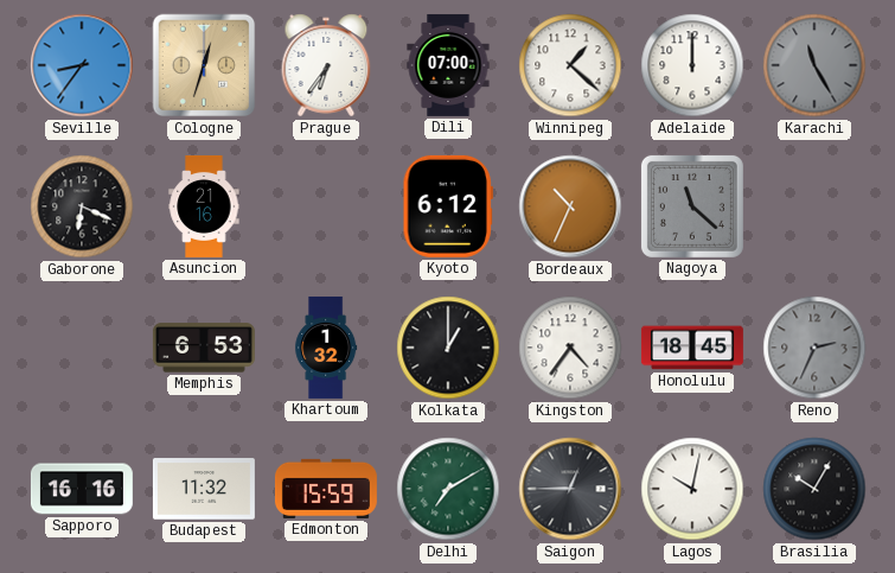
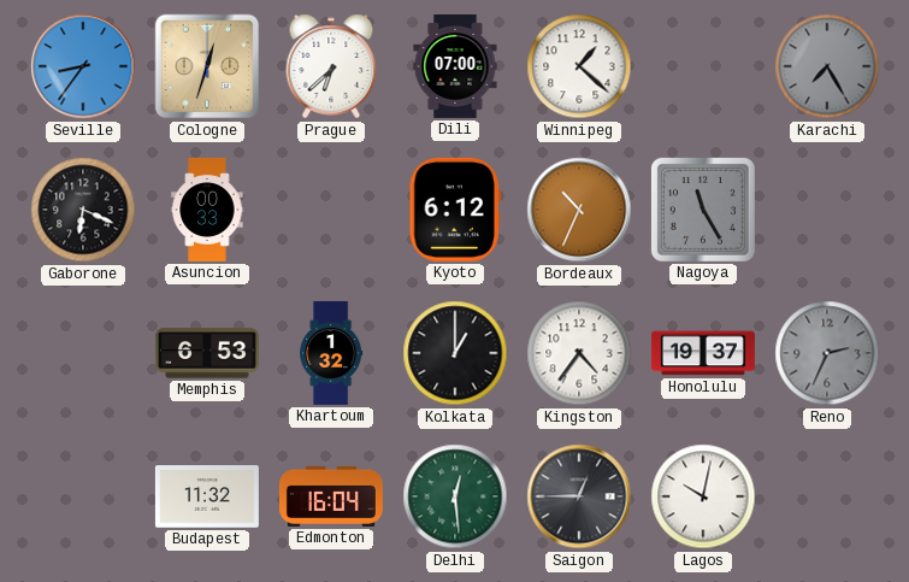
Prague: 6:36 -> 6:38
Adelaide: 12:00 -> none
Karachi: 11:25 -> 7:25
Asuncion: 21:16 -> 00:33
Nagoya: 11:22 -> 11:25
Honolulu: 18:45 -> 19:37
Sapporo: 16:16 -> none
Edmonton: 15:59 -> 16:04
Delhi: 7:10 -> 12:29
Brasilia: 10:05 -> none
